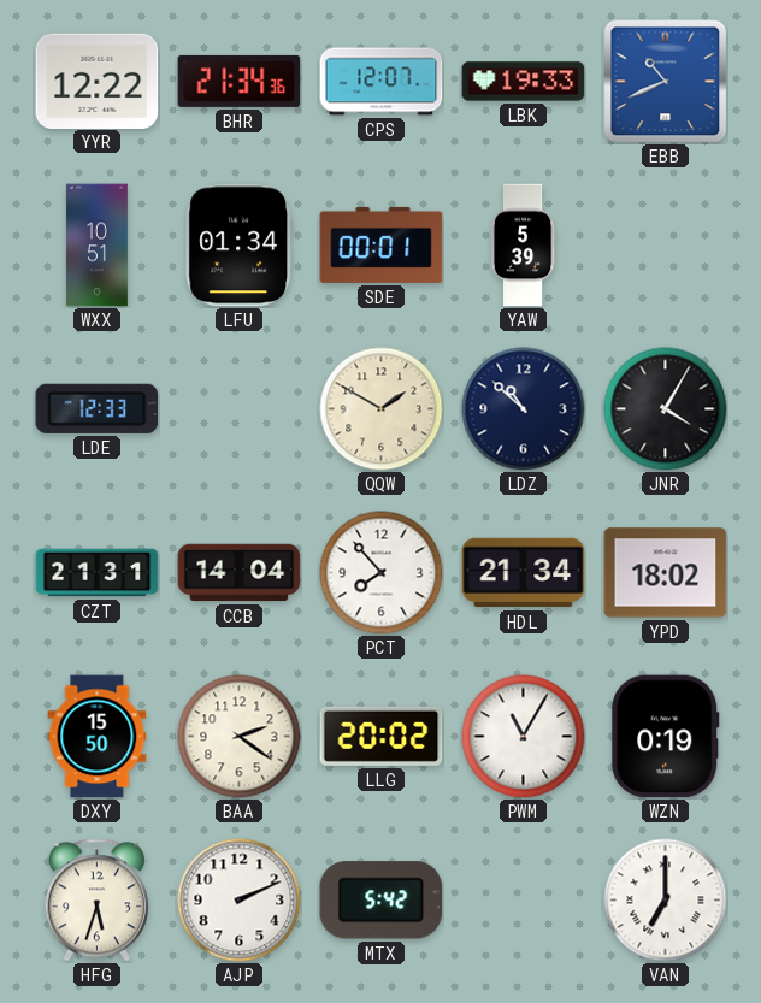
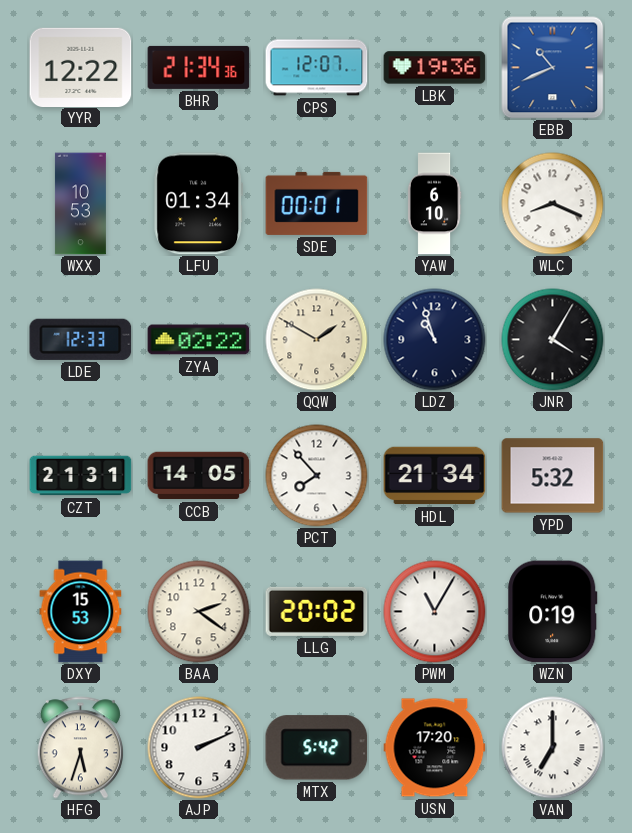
LBK: 19:33 -> 19:36
WXX: 10:51 -> 10:53
YAW: 5:39 -> 6:10
WLC: none -> 8:19
ZYA: none -> 02:22
LDZ: 10:52 -> 10:57
CCB: 14:04 -> 14:05
YPD: 18:02 -> 5:32
DXY: 15:50 -> 15:53
USN: none -> 17:20
